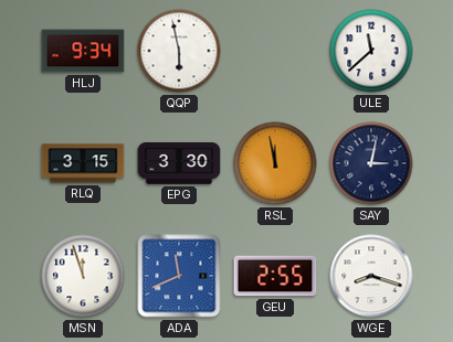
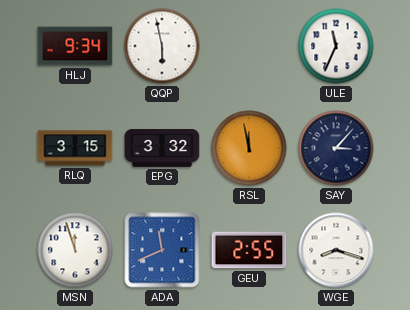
ULE: 11:38 -> 11:34
EPG: 3:30 -> 3:32
SAY: 3:02 -> 3:07
